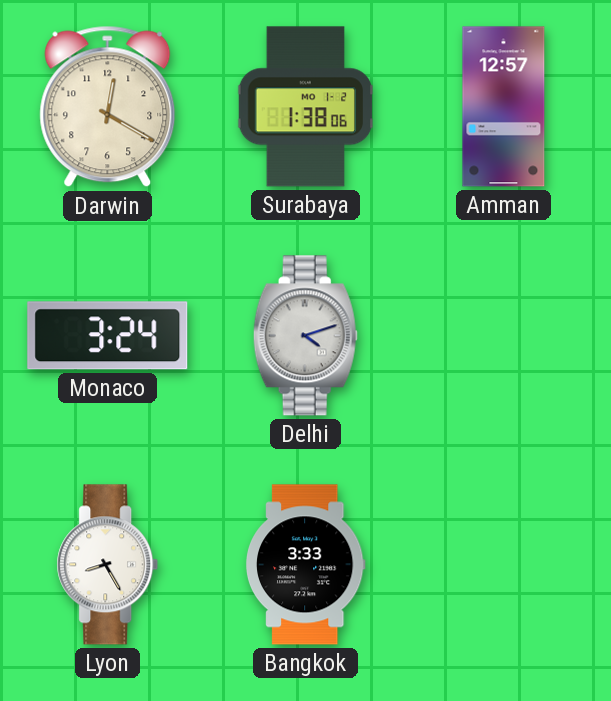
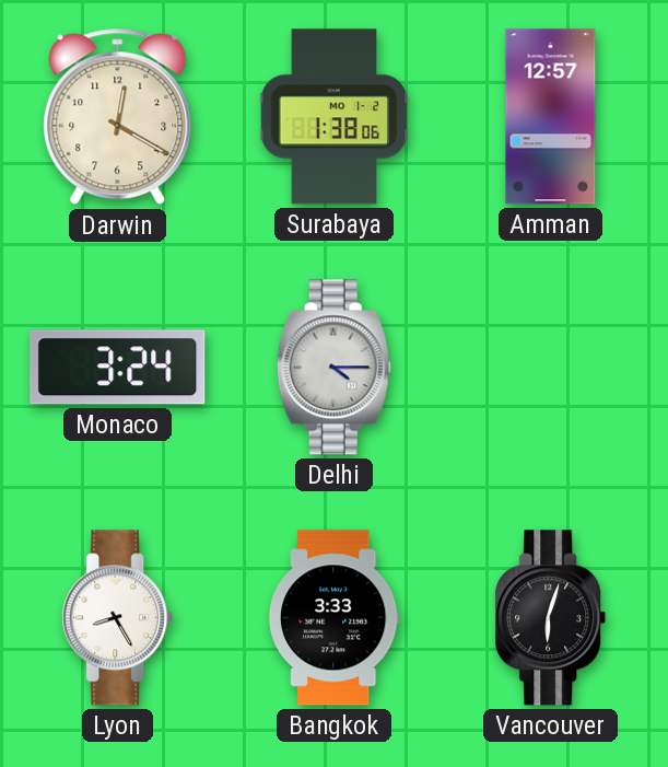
Delhi: 4:12 -> 4:15
Vancouver: none -> 6:03
